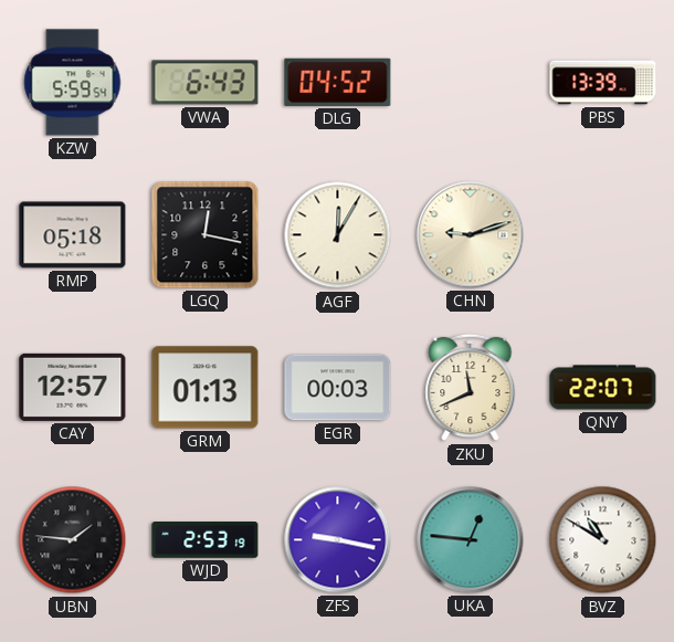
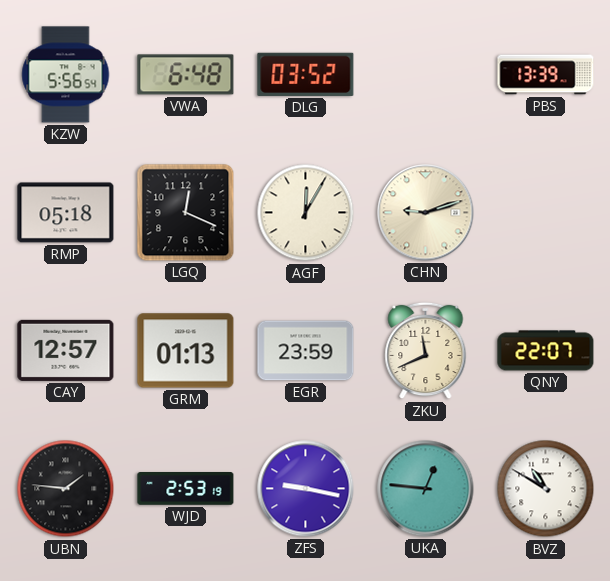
KZW: 5:59 -> 5:56
VWA: 6:43 -> 6:48
DLG: 04:52 -> 03:52
LGQ: 12:17 -> 12:19
EGR: 00:03 -> 23:59
